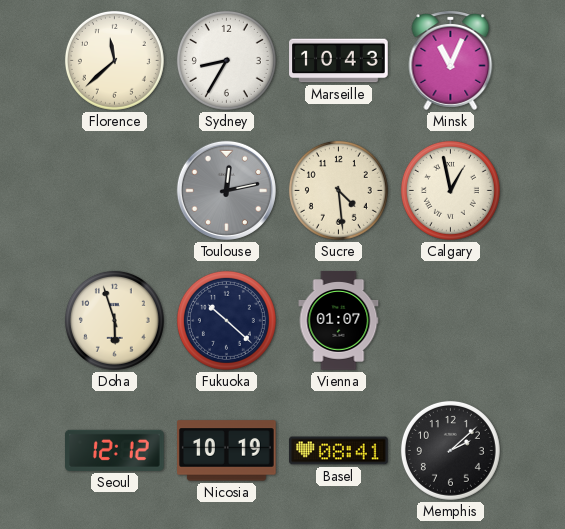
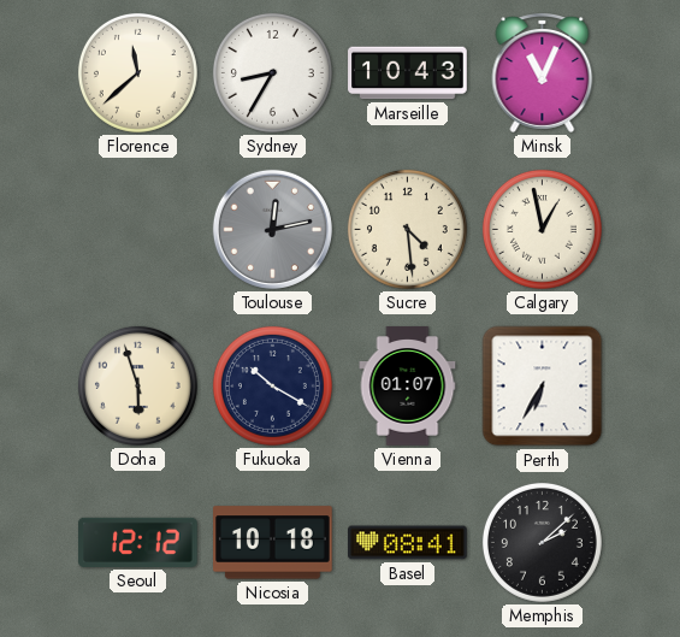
Fukuoka: 10:22 -> 10:20
Perth: none -> 6:35
Nicosia: 10:19 -> 10:18
